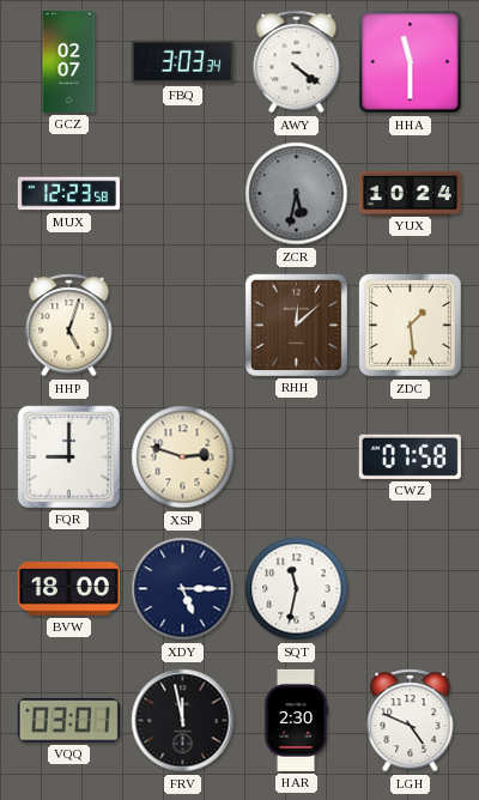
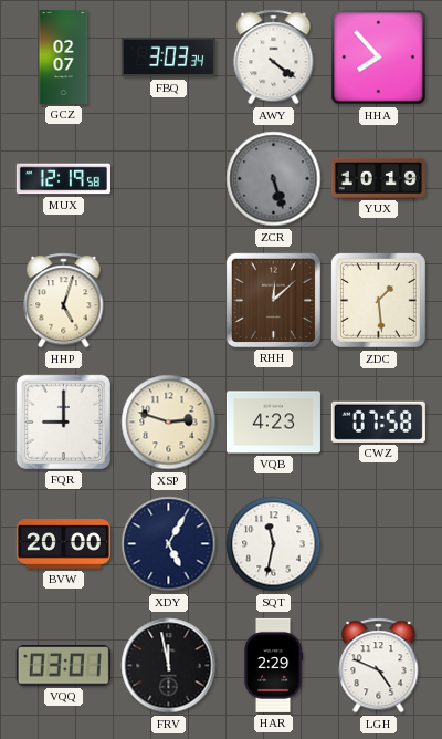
HHA: 11:30 -> 7:53
MUX: 12:23 -> 12:19
ZCR: 5:32 -> 5:27
YUX: 10:24 -> 10:19
VQB: none -> 4:23
BVW: 18:00 -> 20:00
XDY: 5:15 -> 5:05
HAR: 2:30 -> 2:29
